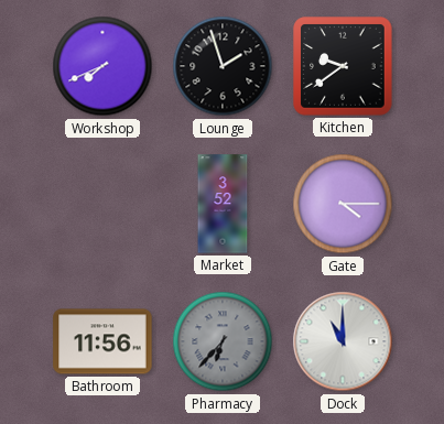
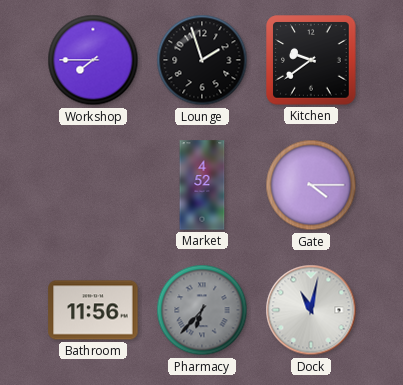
Workshop: 7:41 -> 7:45
Market: 3:52 -> 4:52
Dock: 11:00 -> 11:02
